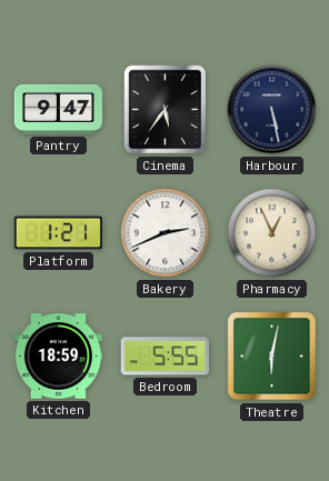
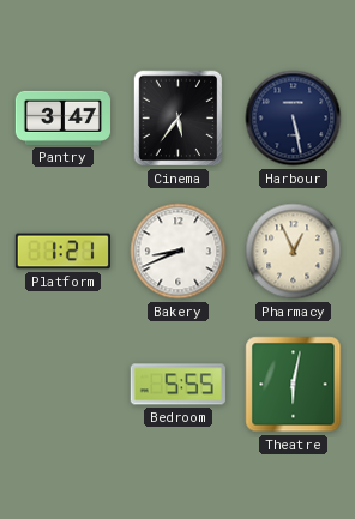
Pantry: 9:47 -> 3:47
Bakery: 2:41 -> 8:41
Kitchen: 18:59 -> none
